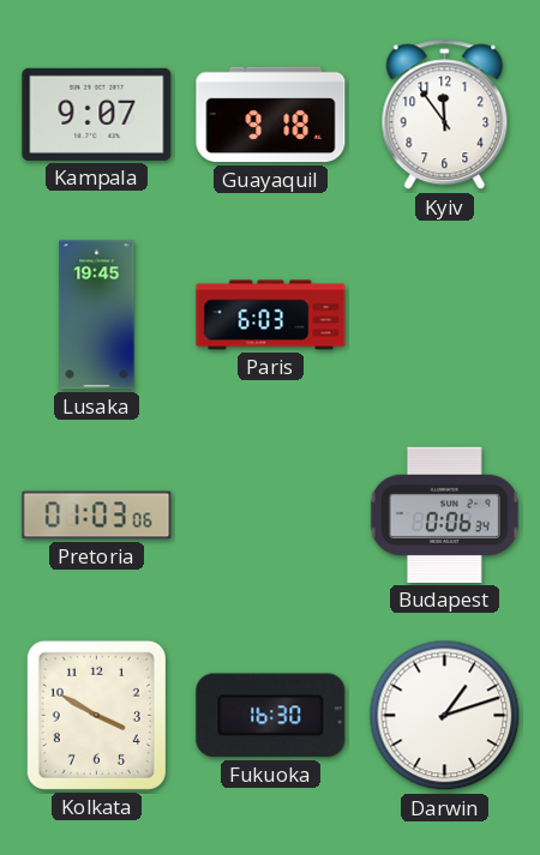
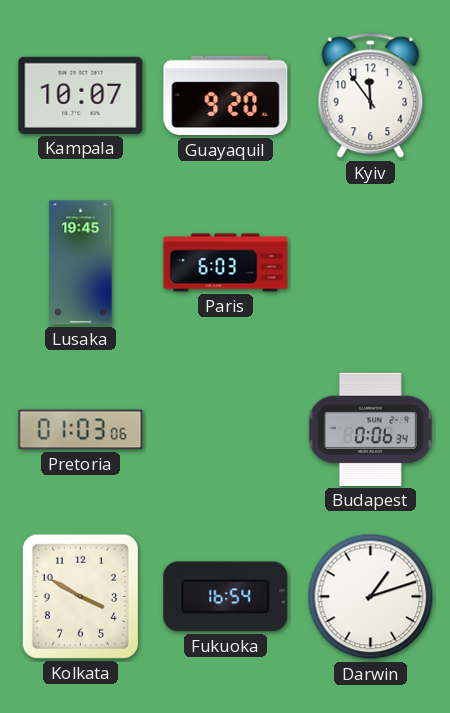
Kampala: 9:07 -> 10:07
Guayaquil: 9:18 -> 9:20
Fukuoka: 16:30 -> 16:54
